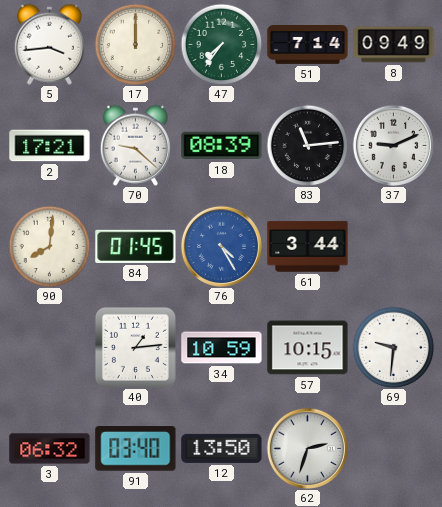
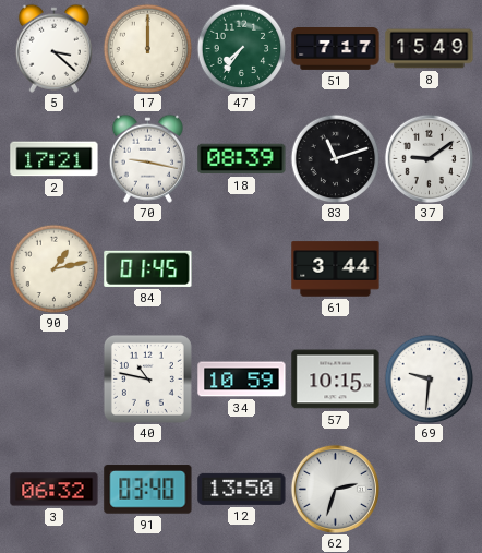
5: 3:44 -> 3:22
51: 7:14 -> 7:17
8: 09:49 -> 15:49
70: 9:22 -> 9:17
83: 11:14 -> 11:12
37: 9:11 -> 9:09
90: 8:01 -> 1:13
76: 4:25 -> none
40: 1:14 -> 10:47
